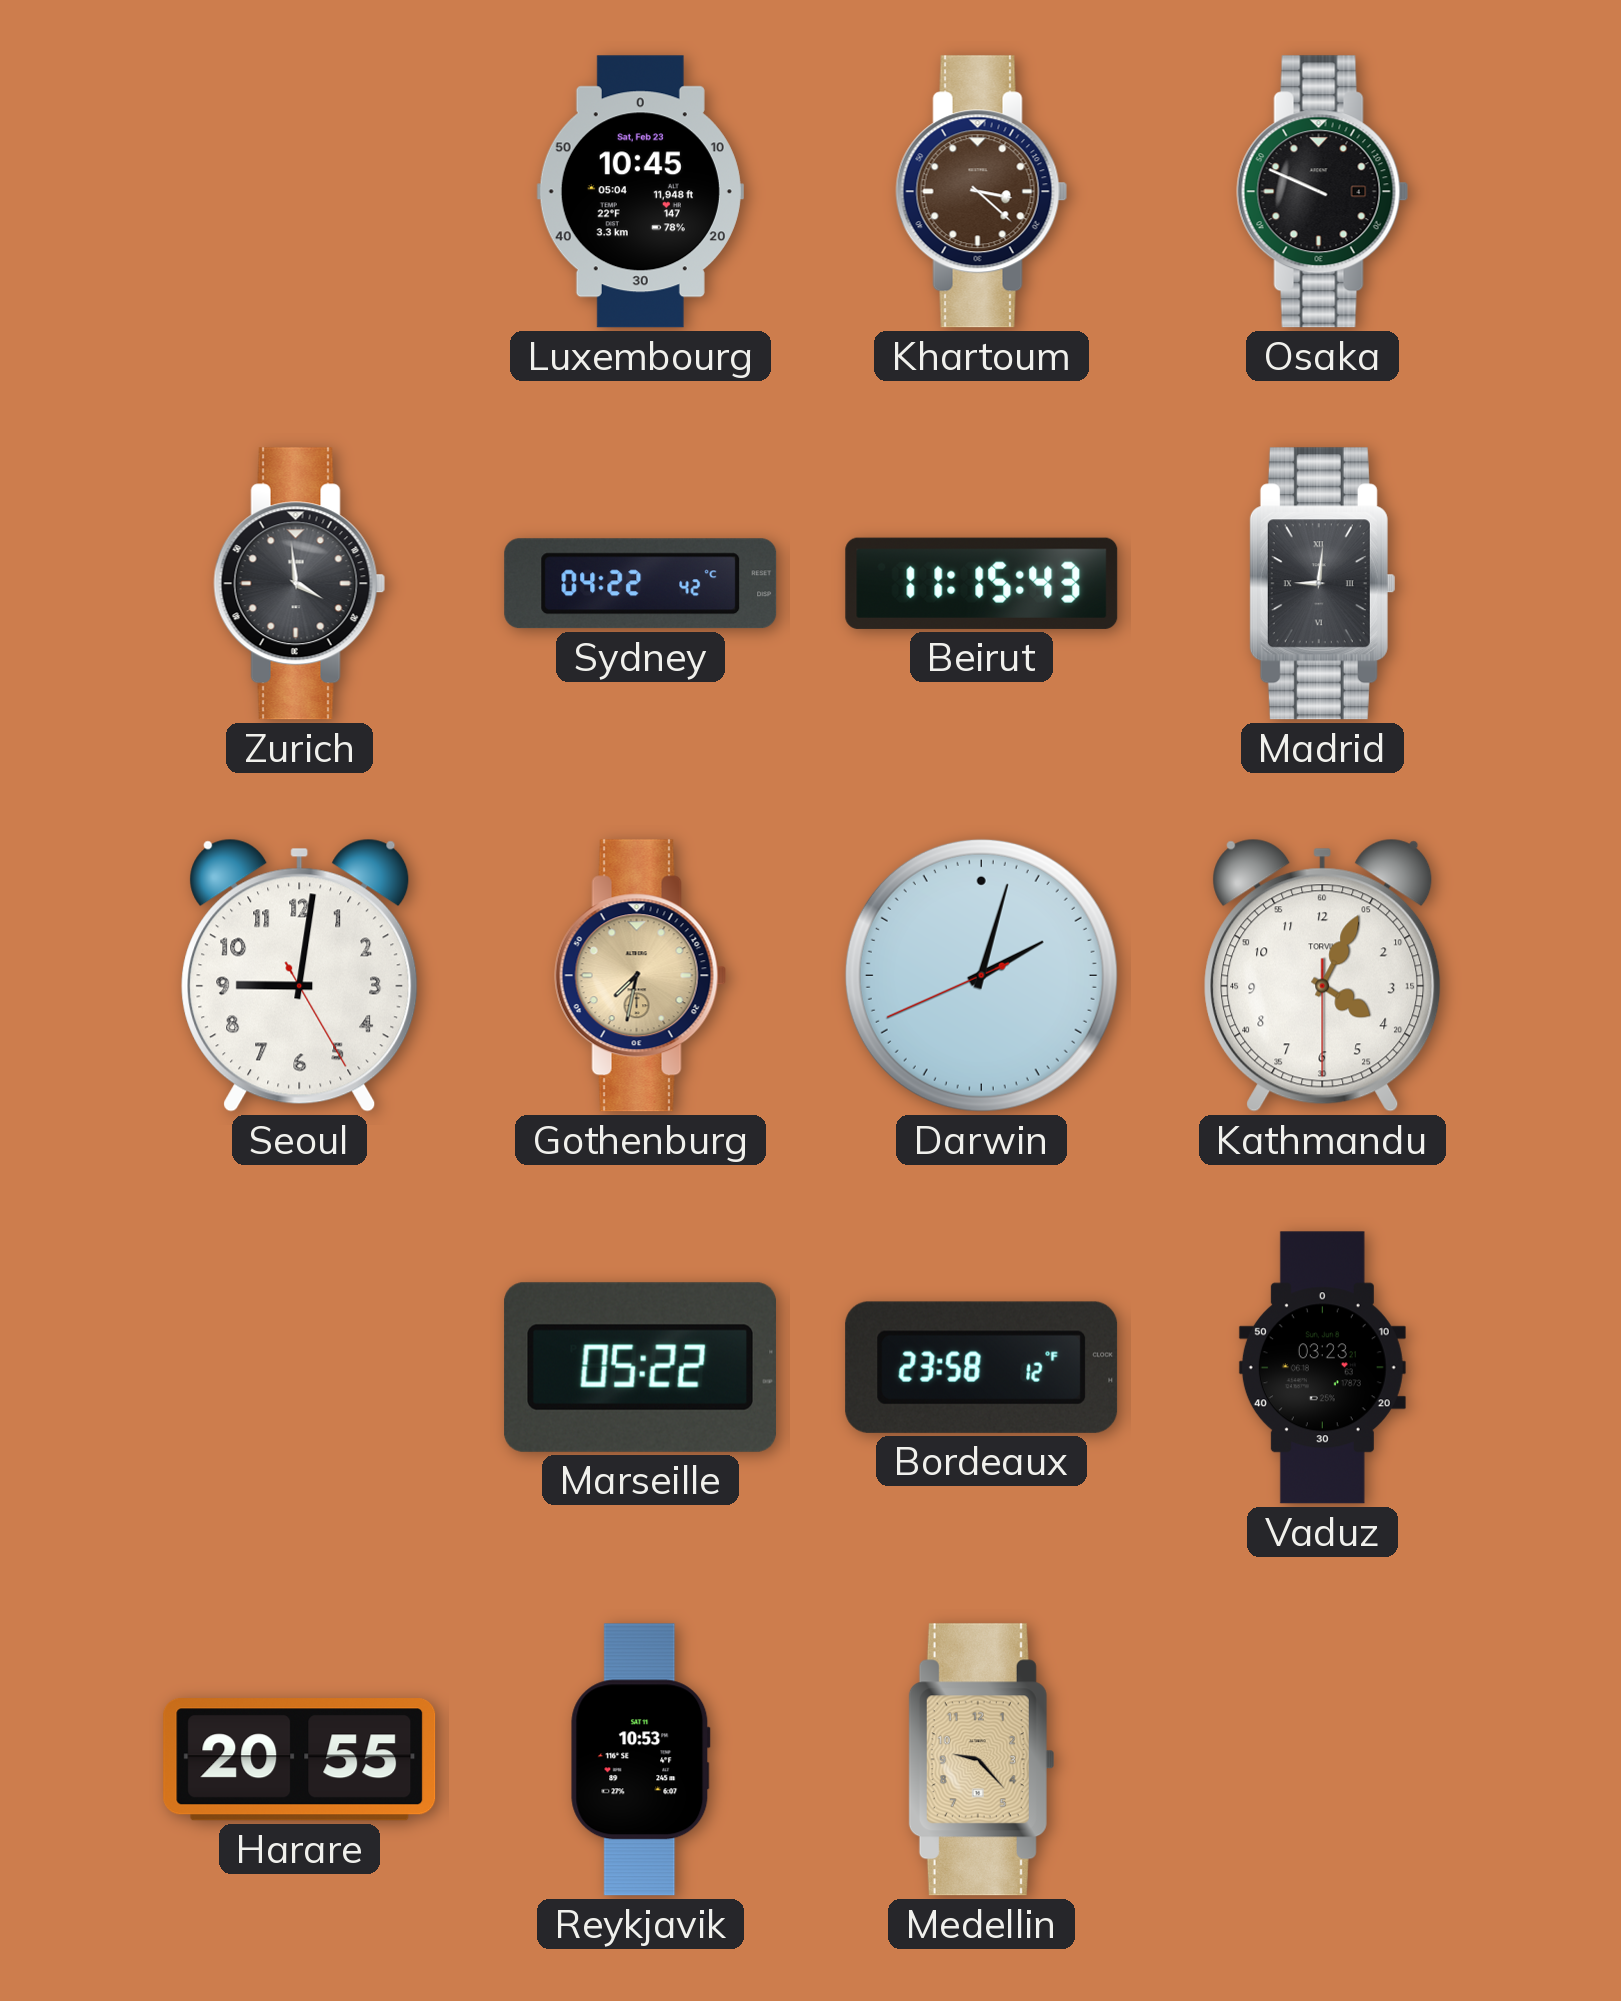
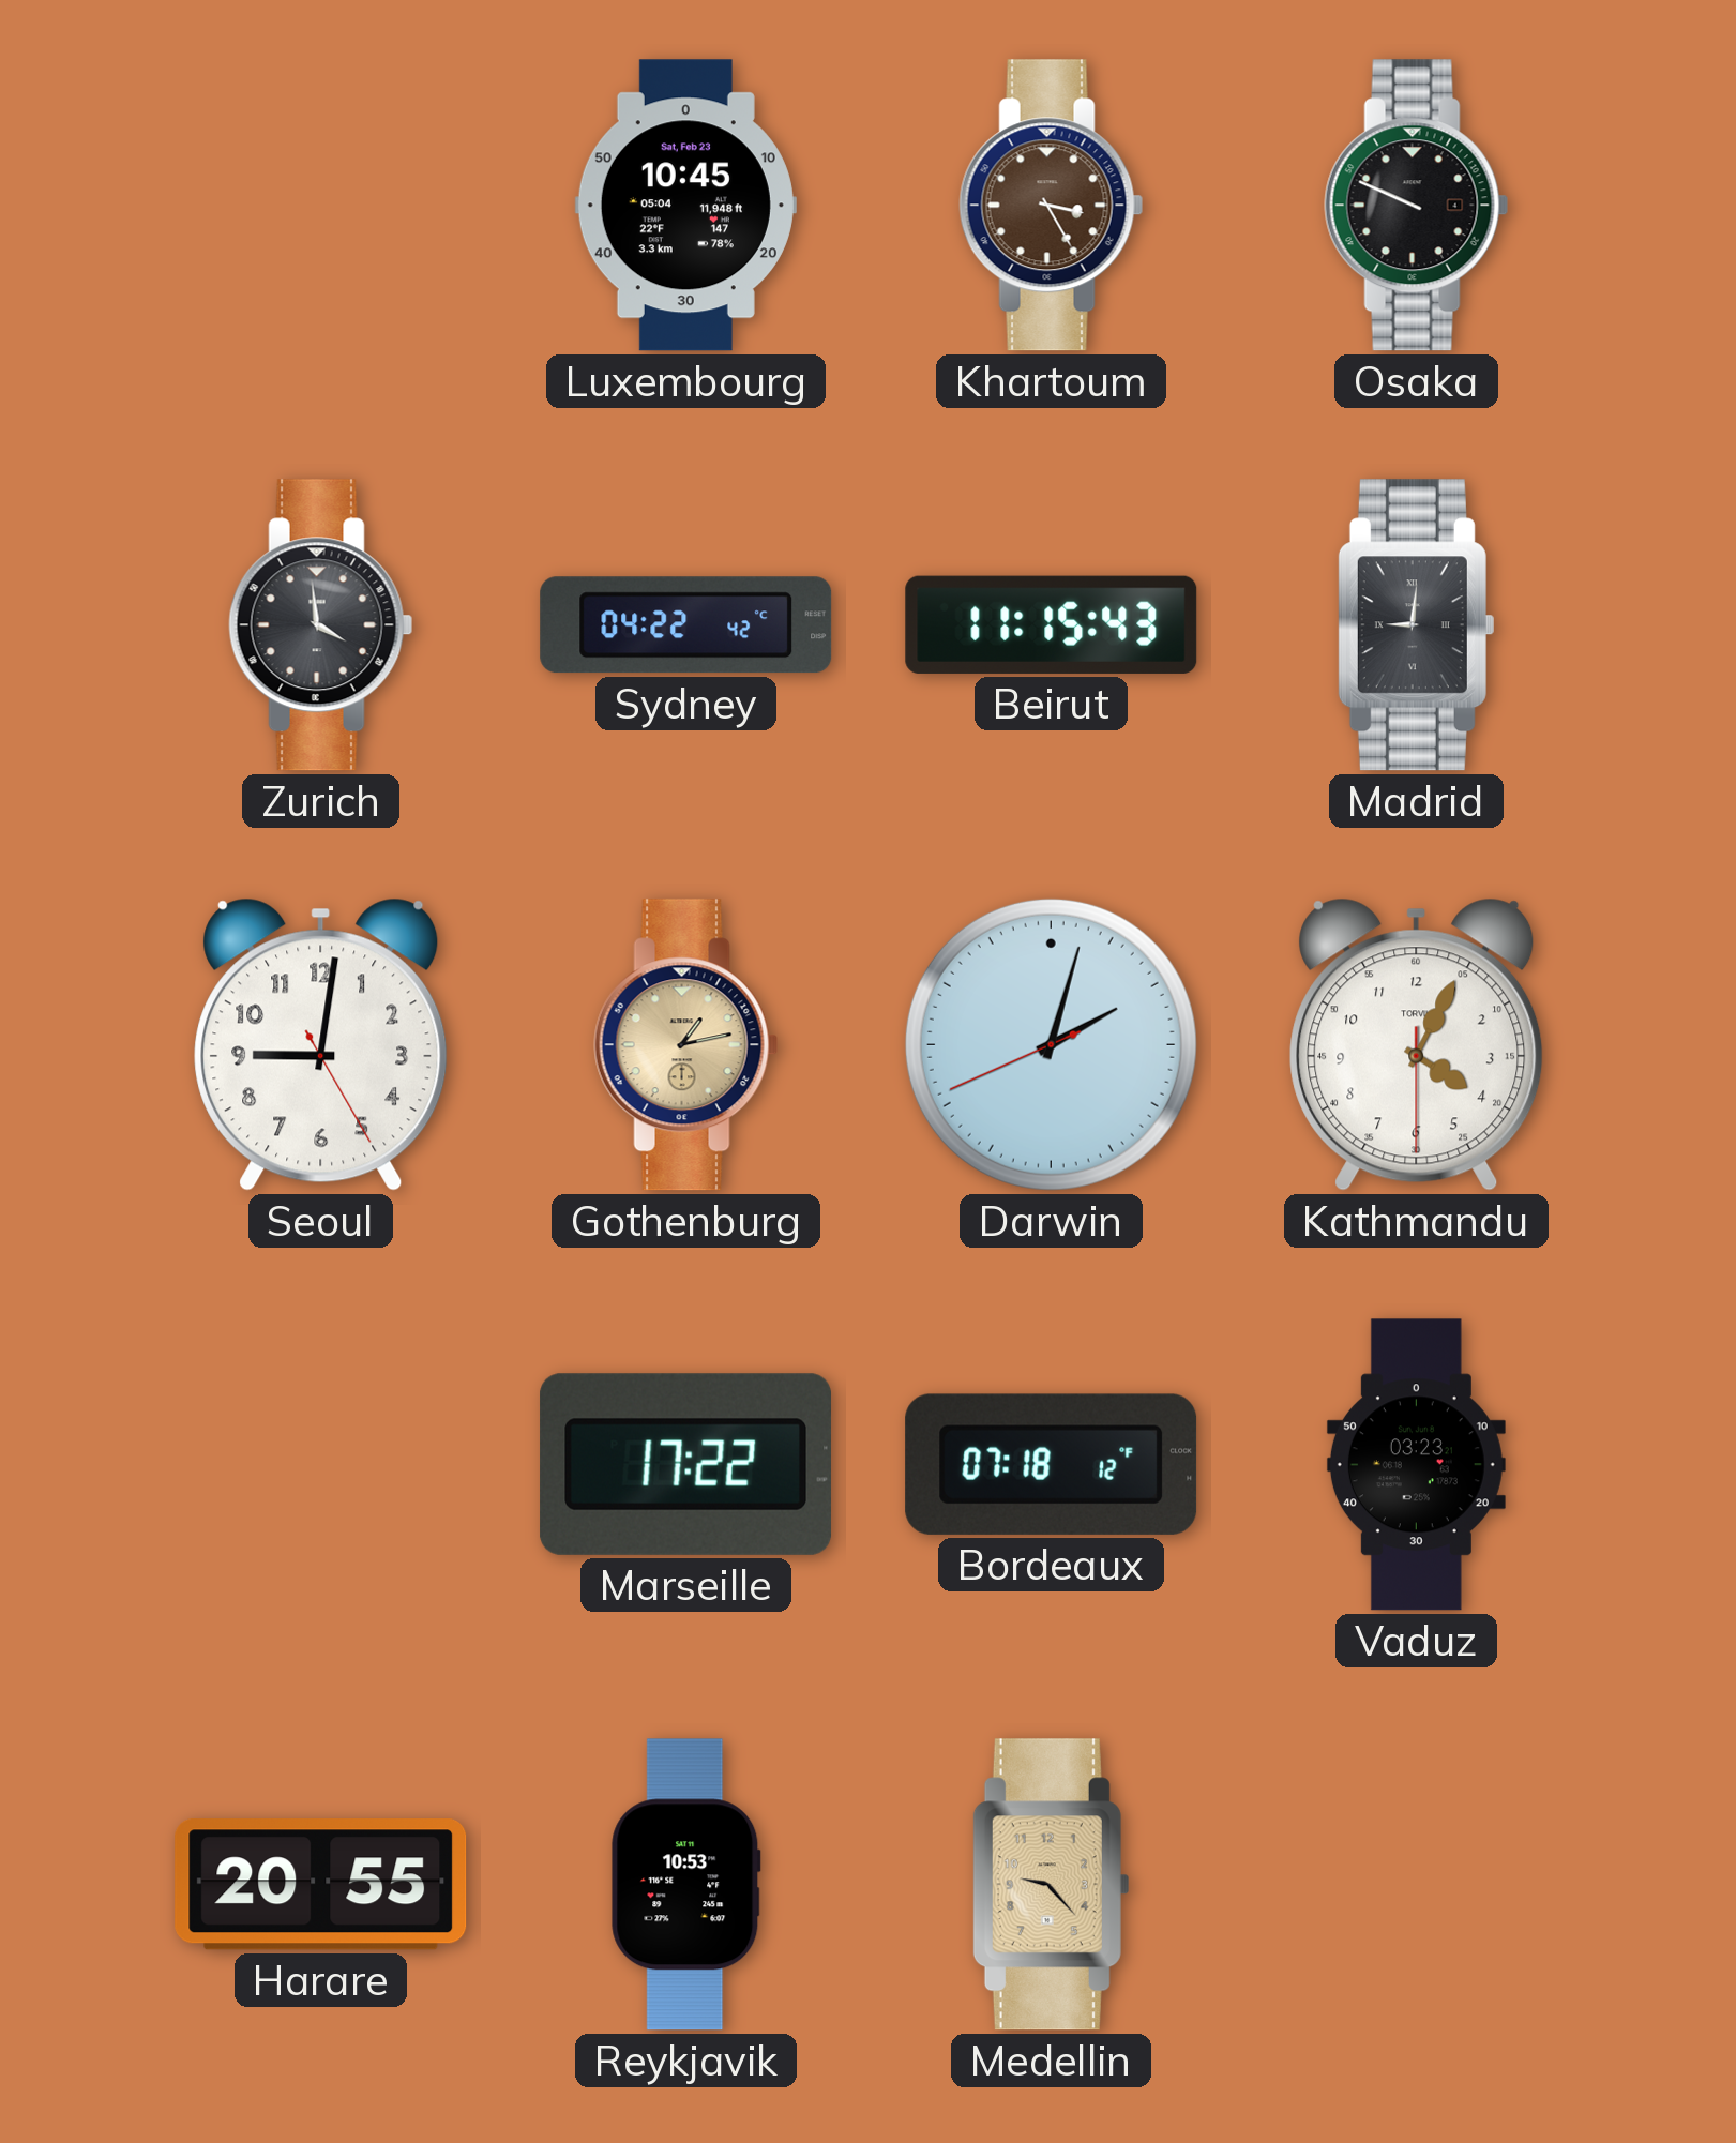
Khartoum: 3:22 -> 3:25
Gothenburg: 7:32 -> 1:13
Marseille: 05:22 -> 17:22
Bordeaux: 23:58 -> 07:18
